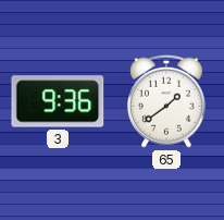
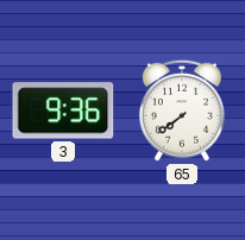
65: 1:39 -> 7:39
